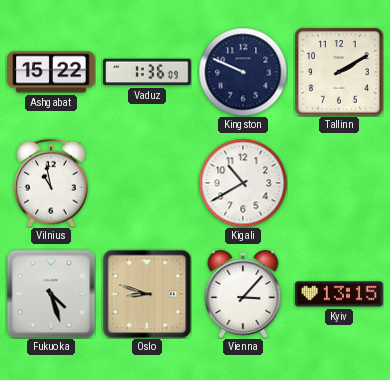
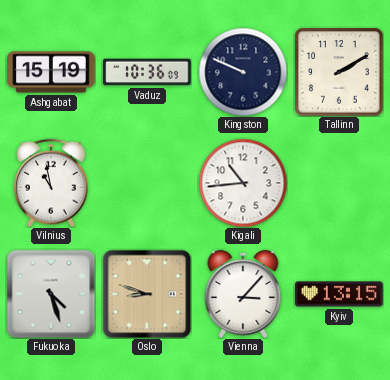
Ashgabat: 15:22 -> 15:19
Vaduz: 1:36 -> 10:36
Kigali: 10:40 -> 10:44
